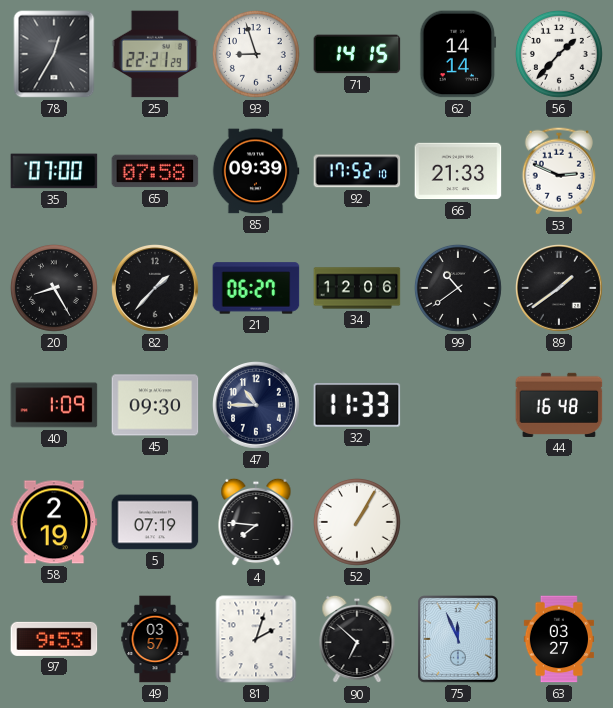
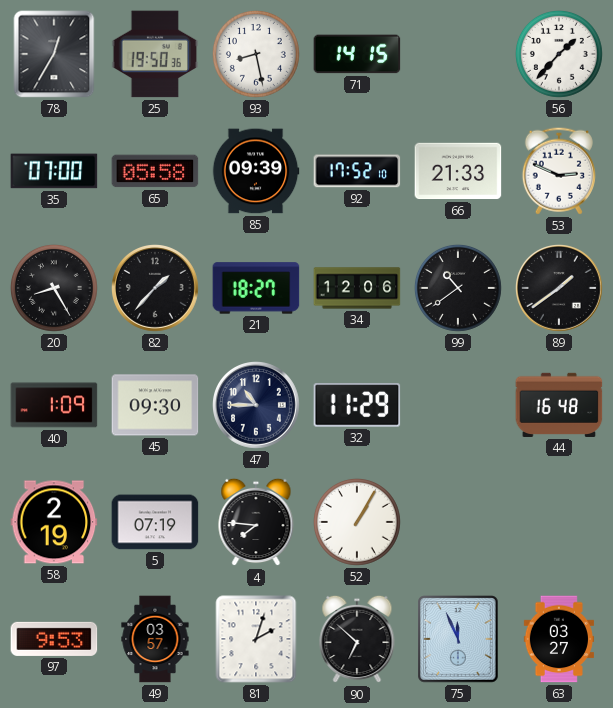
25: 22:21 -> 19:50
93: 8:57 -> 8:28
62: 14:14 -> none
65: 07:58 -> 05:58
21: 06:27 -> 18:27
32: 11:33 -> 11:29
